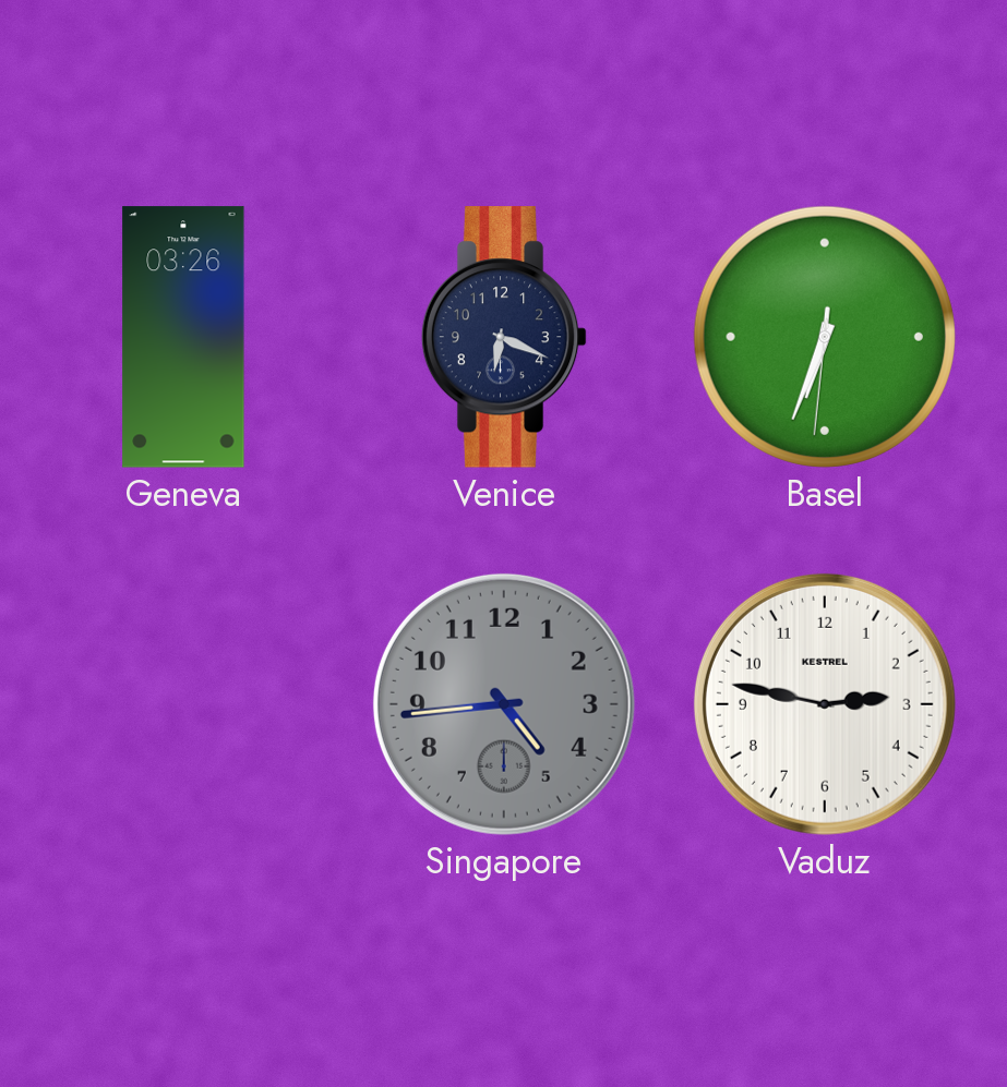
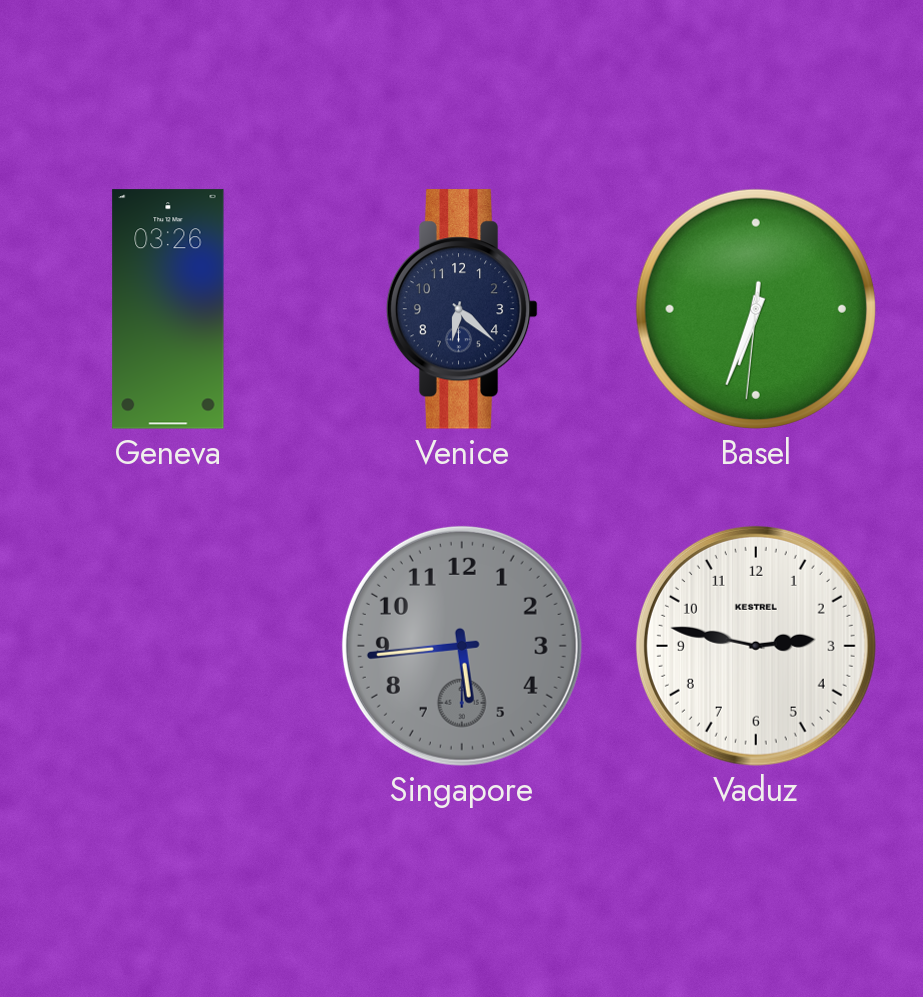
Venice: 6:19 -> 6:22
Singapore: 4:44 -> 5:44
